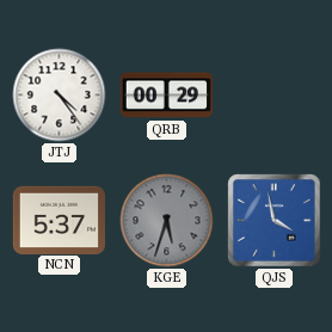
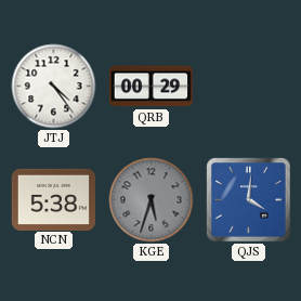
NCN: 5:37 -> 5:38
QJS: 3:58 -> 4:01
